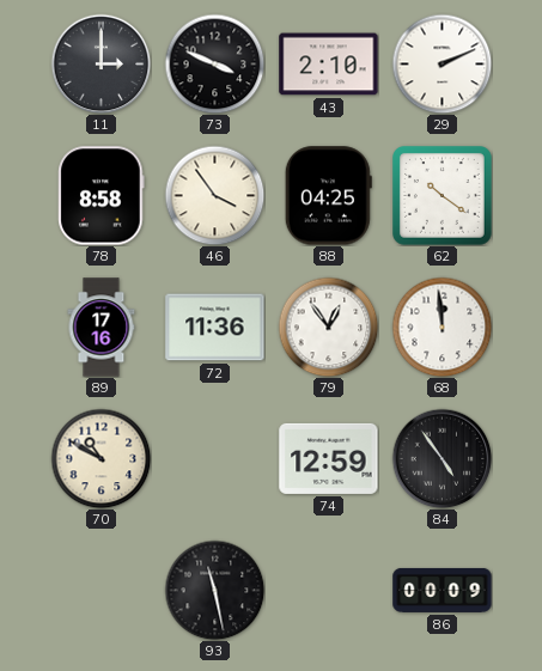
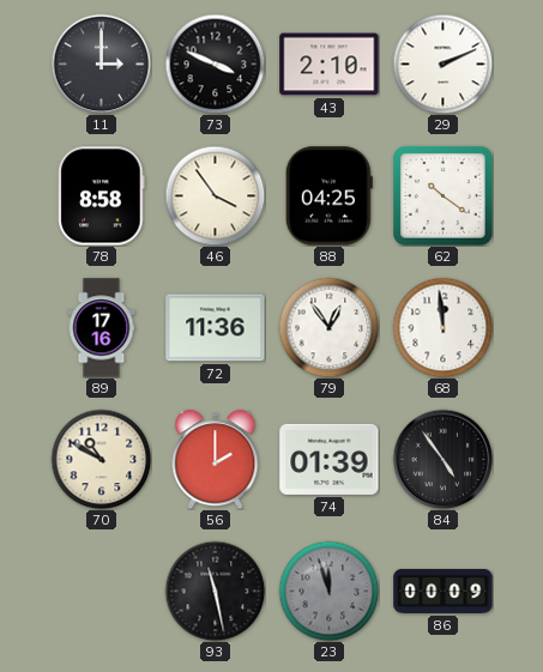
56: none -> 2:00
74: 12:59 -> 01:39
23: none -> 11:57
